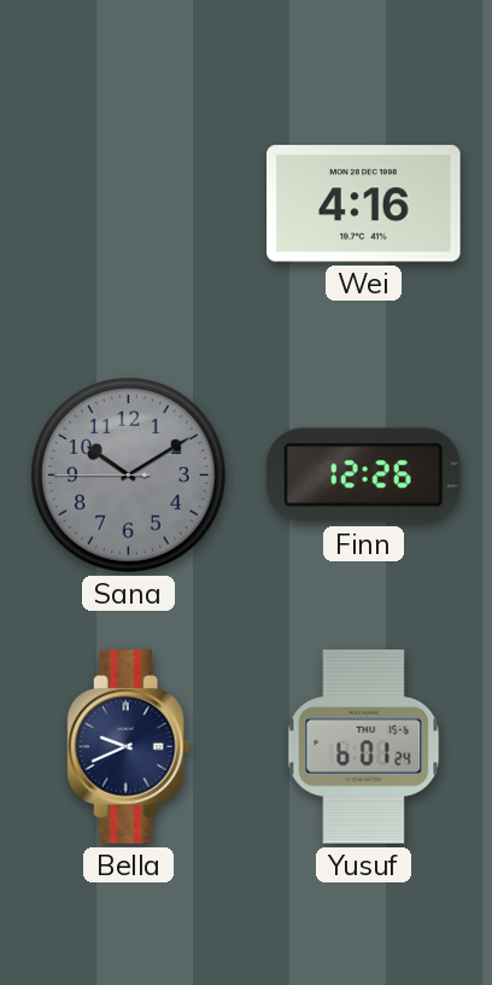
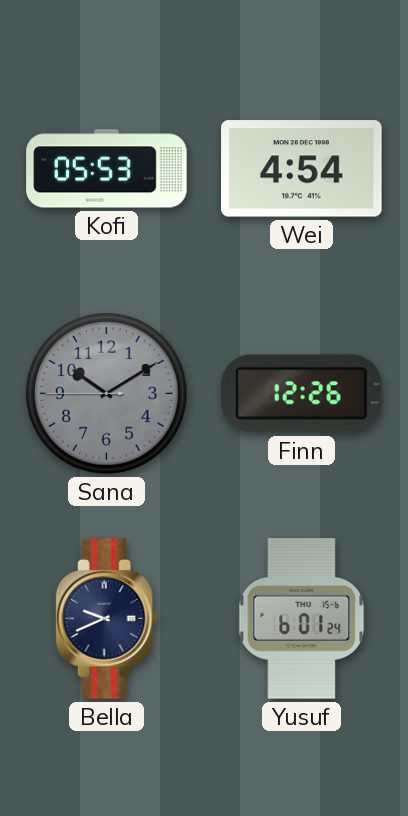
Kofi: none -> 05:53
Wei: 4:16 -> 4:54
